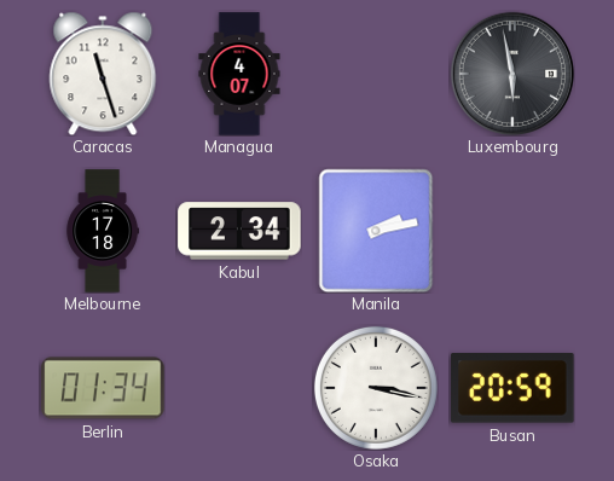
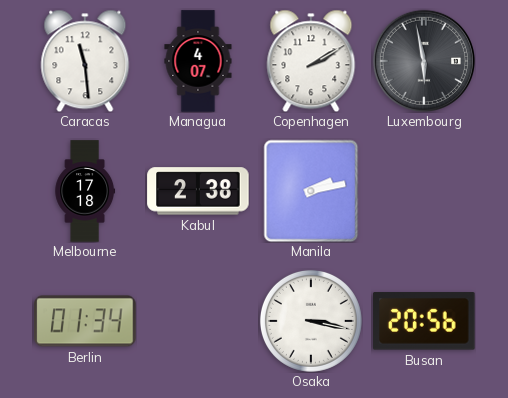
Caracas: 11:27 -> 11:29
Copenhagen: none -> 2:10
Kabul: 2:34 -> 2:38
Busan: 20:59 -> 20:56
